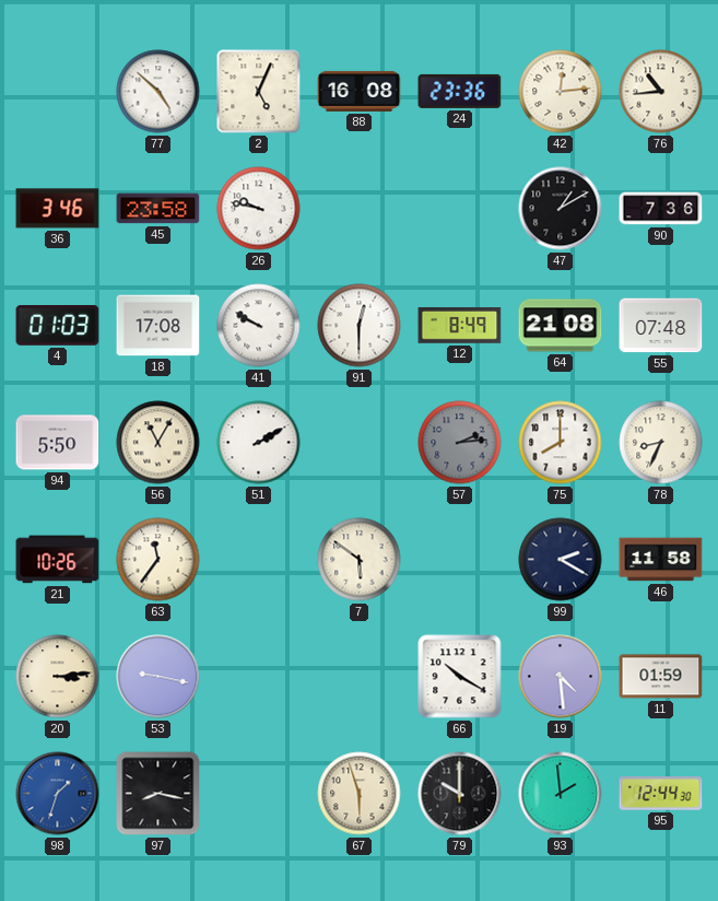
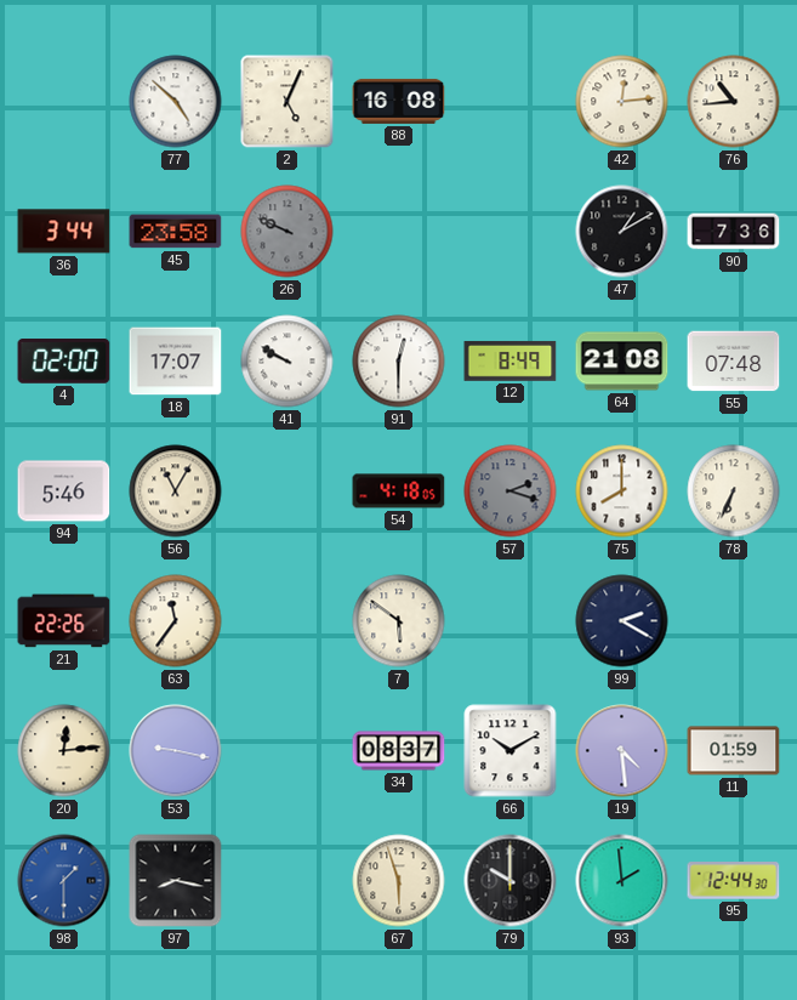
24: 23:36 -> none
36: 3:46 -> 3:44
26: 9:47 -> 9:49
26 dial: white -> grey
4: 01:03 -> 02:00
18: 17:08 -> 17:07
94: 5:50 -> 5:46
51: 2:10 -> none
54: none -> 4:18
57: 2:14 -> 2:18
78: 8:34 -> 6:34
21: 10:26 -> 22:26
46: 11:58 -> none
20: 3:14 -> 12:14
34: none -> 08:37
66: 10:20 -> 10:10
98: 1:33 -> 1:30
